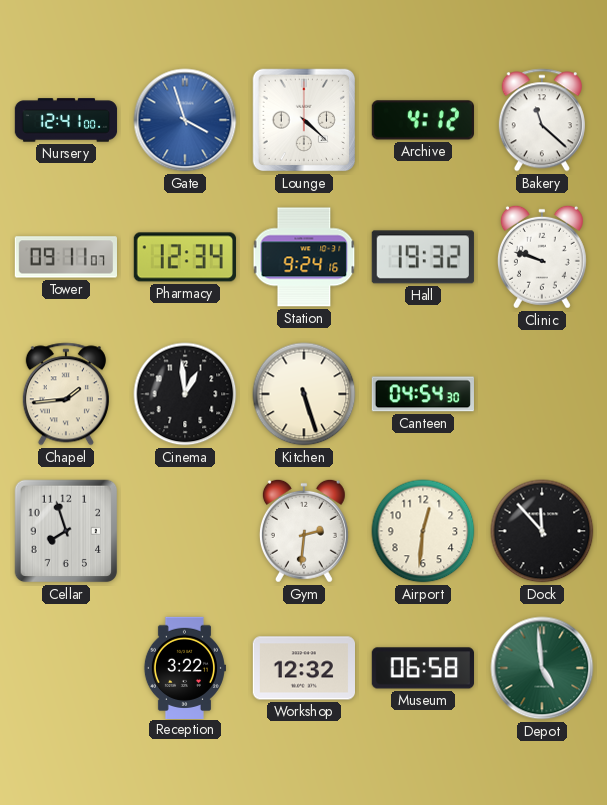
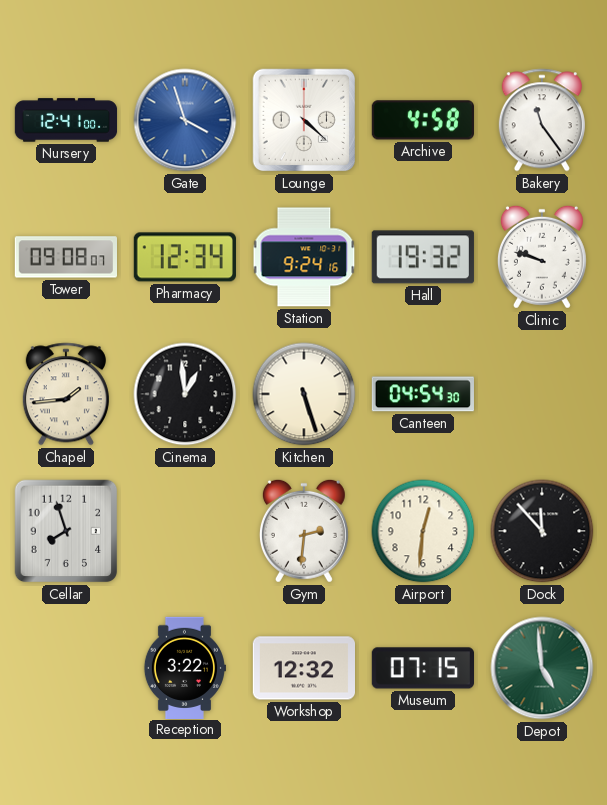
Archive: 4:12 -> 4:58
Bakery: 11:22 -> 11:24
Tower: 09:11 -> 09:08
Museum: 06:58 -> 07:15
